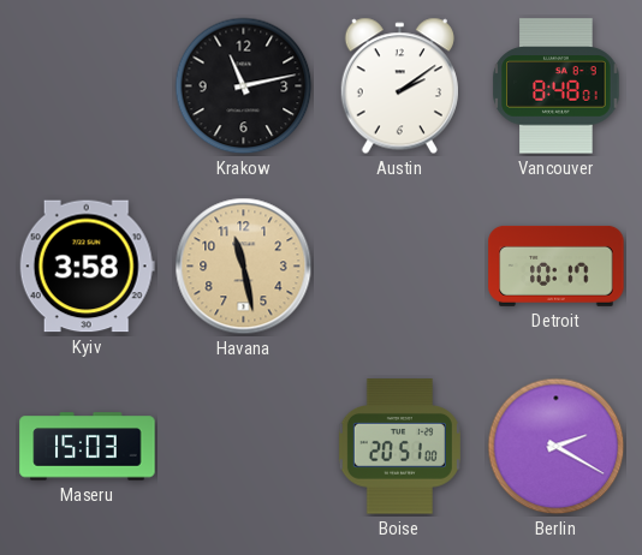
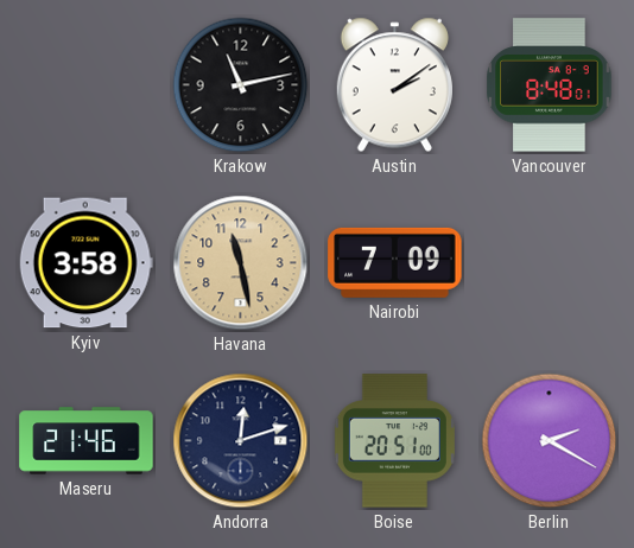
Nairobi: none -> 7:09
Detroit: 10:17 -> none
Maseru: 15:03 -> 21:46
Andorra: none -> 12:12
